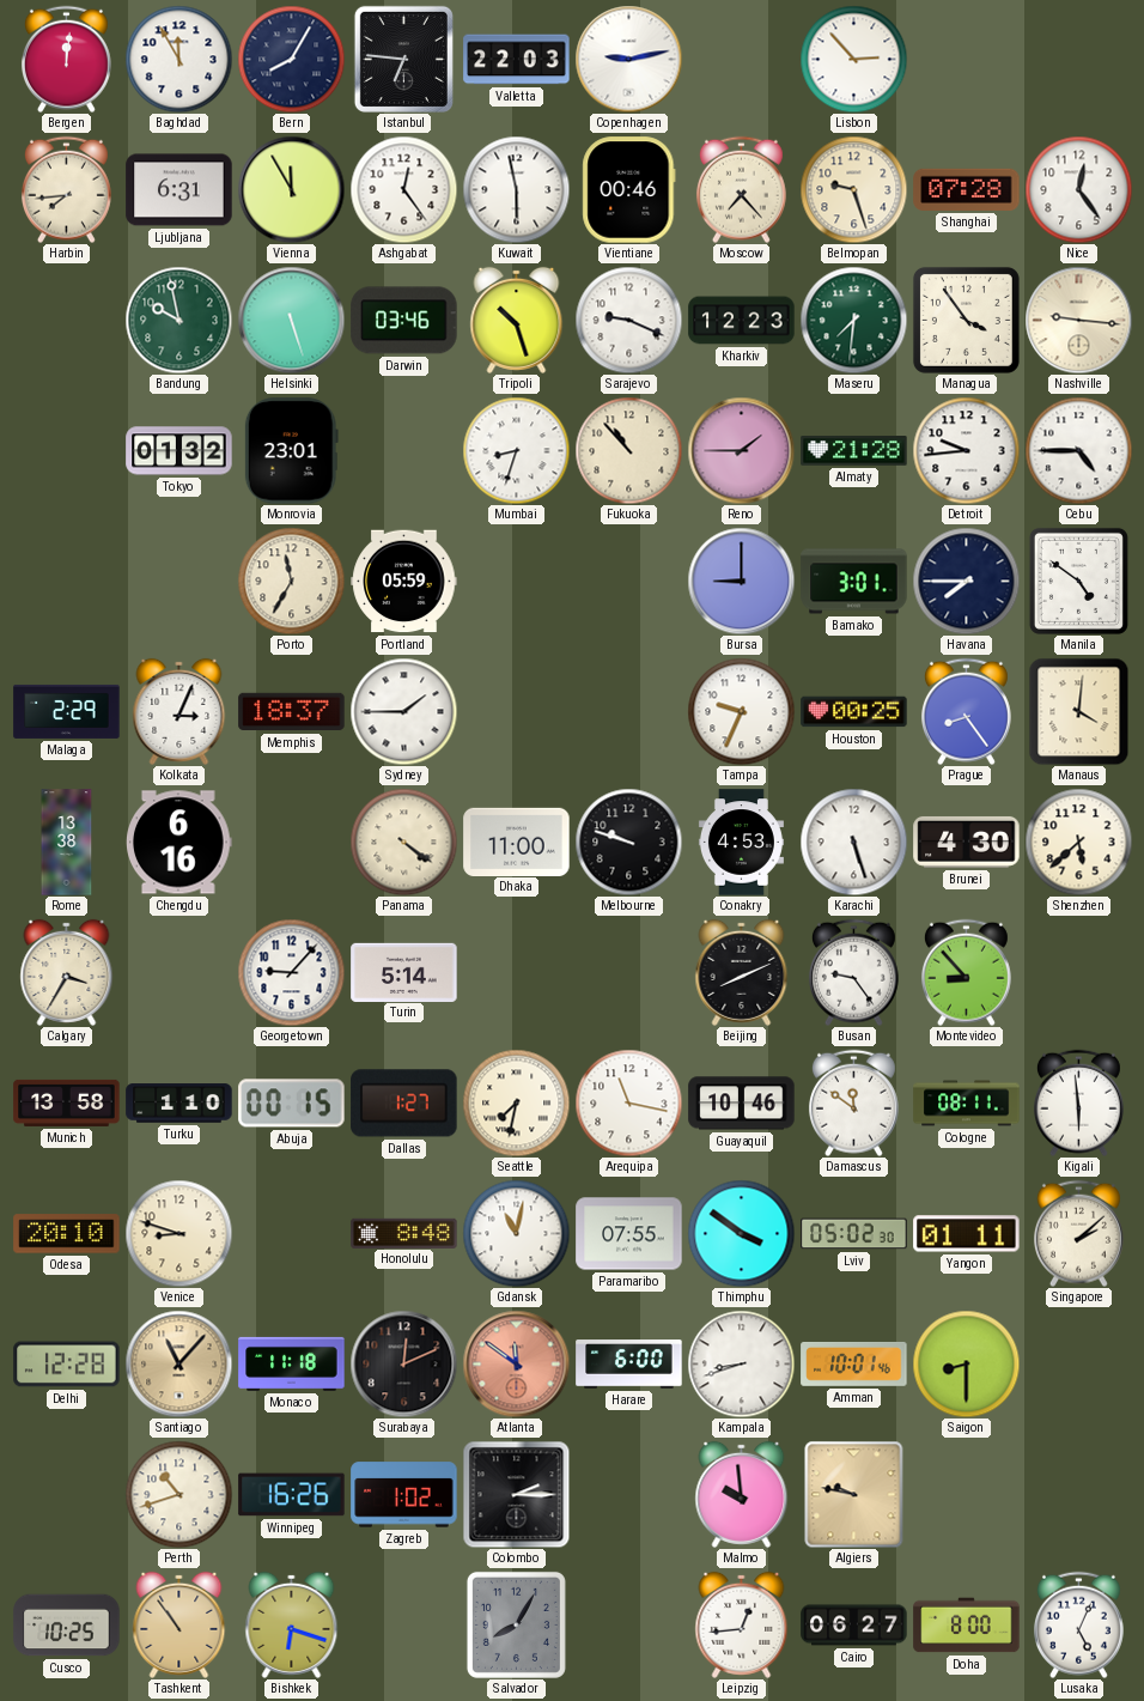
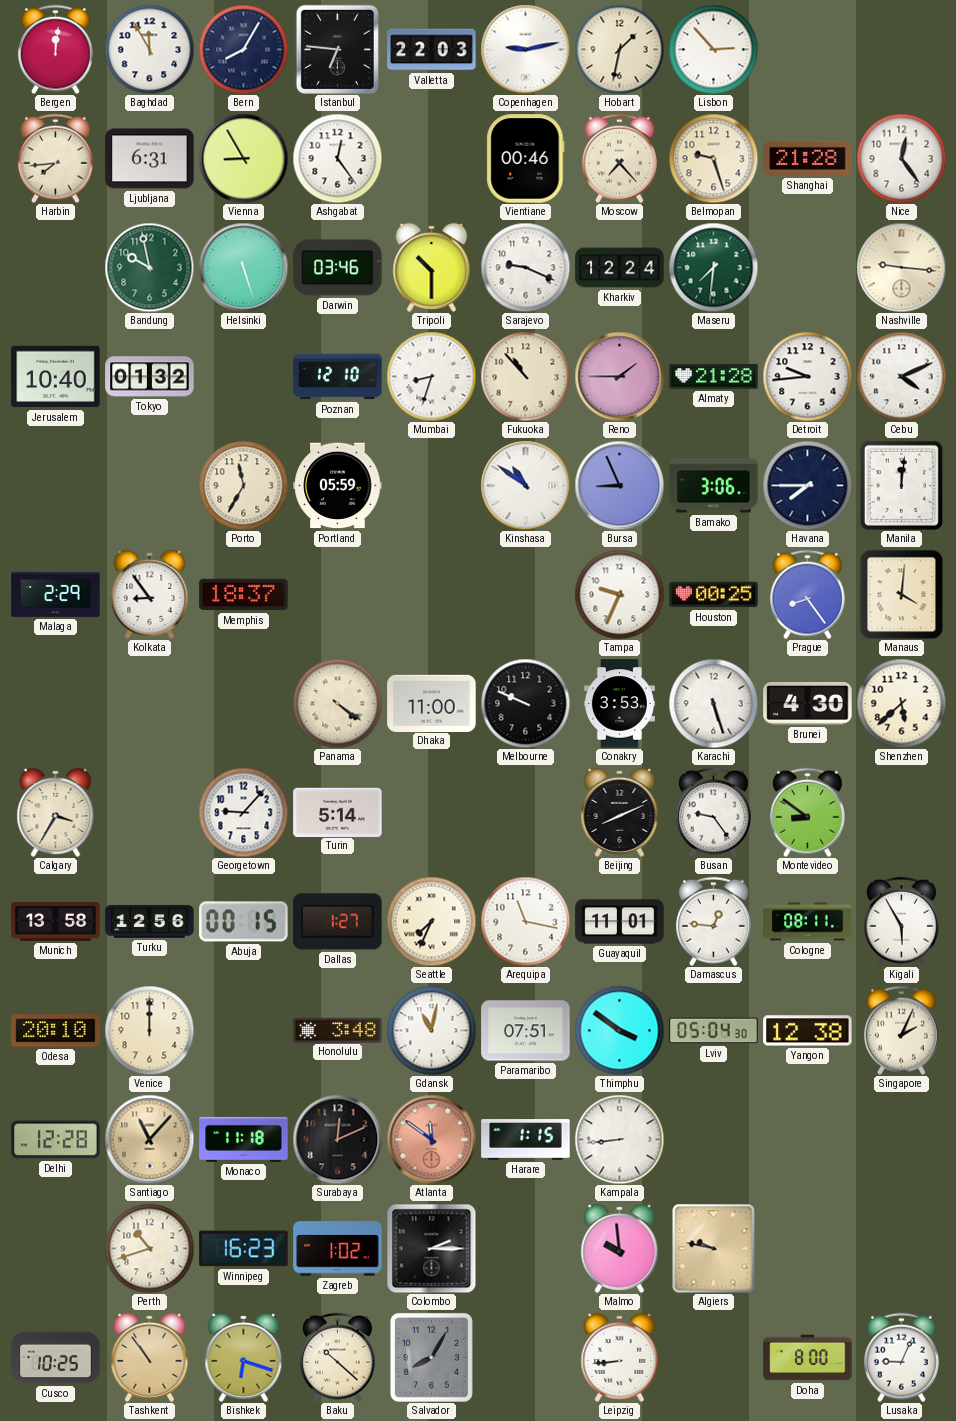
Hobart: none -> 1:32
Vienna: 11:55 -> 8:55
Kuwait: 5:58 -> none
Shanghai: 07:28 -> 21:28
Tripoli: 10:27 -> 10:30
Kharkiv: 12:23 -> 12:24
Managua: 3:54 -> none
Jerusalem: none -> 10:40
Monrovia: 23:01 -> none
Poznan: none -> 12:10
Cebu: 4:45 -> 4:11
Kinshasa: none -> 10:51
Bursa: 9:00 -> 8:56
Bamako: 3:01 -> 3:06
Manila: 4:51 -> 12:01
Kolkata: 3:04 -> 8:54
Sydney: 1:45 -> none
Rome: 13:38 -> none
Chengdu: 6:16 -> none
Melbourne: 9:48 -> 9:49
Conakry: 4:53 -> 3:53
Montevideo: 8:53 -> 8:51
Turku: 1:10 -> 12:56
Seattle: 7:32 -> 7:34
Guayaquil: 10:46 -> 11:01
Damascus: 11:51 -> 12:46
Kigali: 5:59 -> 5:55
Venice: 8:48 -> 12:00
Honolulu: 8:48 -> 3:48
Paramaribo: 07:55 -> 07:51
Lviv: 05:02 -> 05:04
Yangon: 01:11 -> 12:38
Singapore: 2:08 -> 2:04
Harare: 6:00 -> 1:15
Kampala: 8:42 -> 8:44
Amman: 10:01 -> none
Saigon: 8:30 -> none
Winnipeg: 16:26 -> 16:23
Baku: none -> 10:22
Leipzig: 12:44 -> 8:44
Cairo: 06:27 -> none
Lusaka: 5:04 -> 9:04
